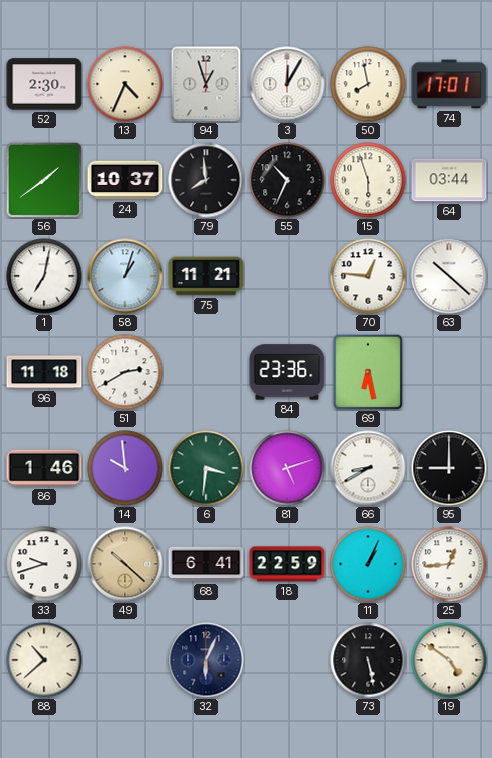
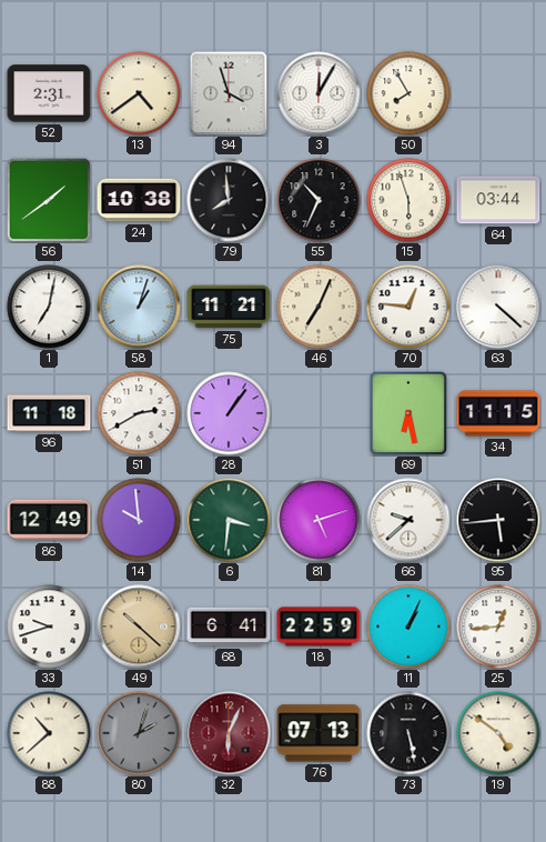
52: 2:30 -> 2:31
13: 4:34 -> 4:39
94: 12:57 -> 3:57
50: 7:58 -> 7:55
74: 17:01 -> none
24: 10:37 -> 10:38
46: none -> 7:04
63: 10:22 -> 4:22
28: none -> 1:06
84: 23:36 -> none
34: none -> 11:15
86: 1:46 -> 12:49
66: 8:40 -> 9:38
95: 9:00 -> 5:44
80: none -> 2:03
32 dial: navy -> burgundy
76: none -> 07:13
